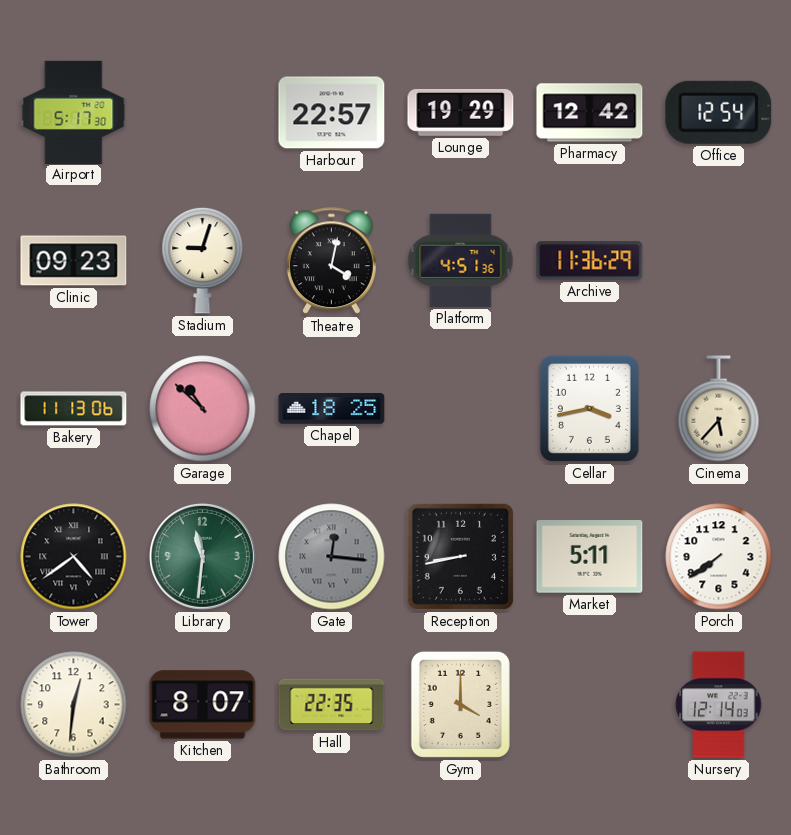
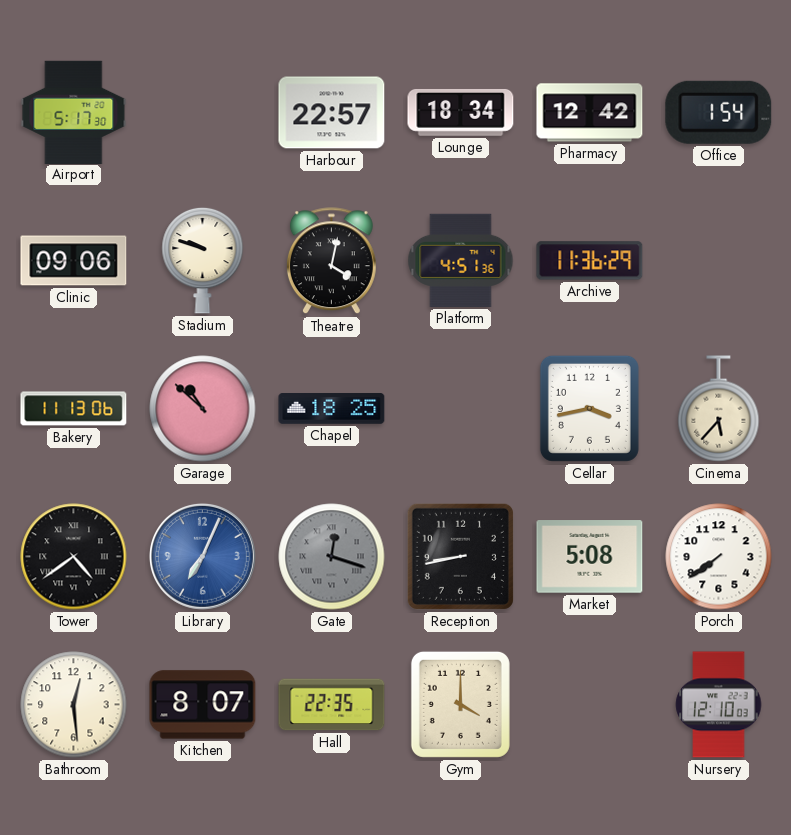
Lounge: 19:29 -> 18:34
Office: 12:54 -> 1:54
Clinic: 09:23 -> 09:06
Stadium: 9:03 -> 9:48
Library: 11:31 -> 7:04
Library dial: green -> blue
Gate: 12:16 -> 12:18
Market: 5:11 -> 5:08
Bathroom: 12:31 -> 12:29
Nursery: 12:14 -> 12:10
